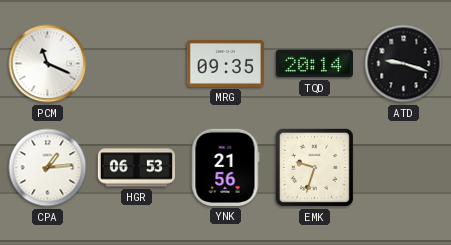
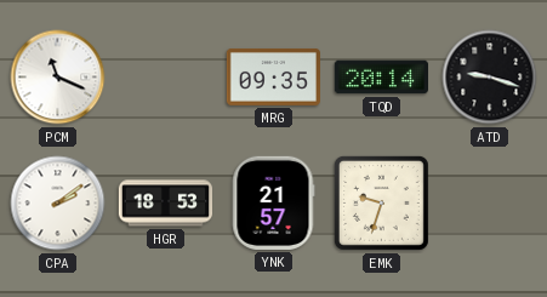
CPA: 1:14 -> 2:09
HGR: 06:53 -> 18:53
YNK: 21:56 -> 21:57
